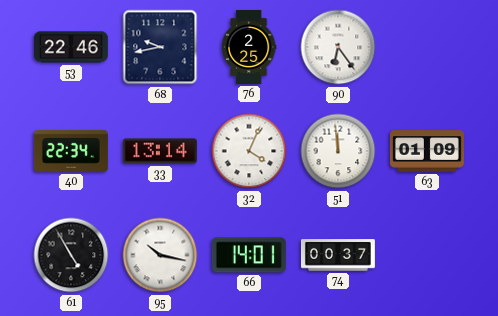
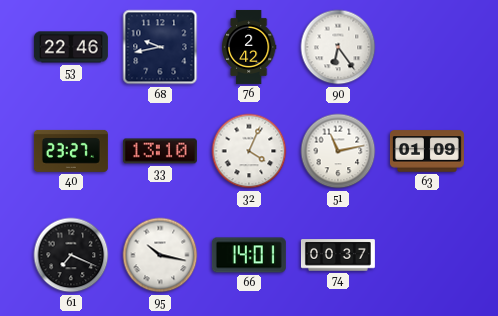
76: 2:25 -> 2:42
40: 22:34 -> 23:27
33: 13:14 -> 13:10
51: 11:59 -> 11:13
61: 4:55 -> 7:19
